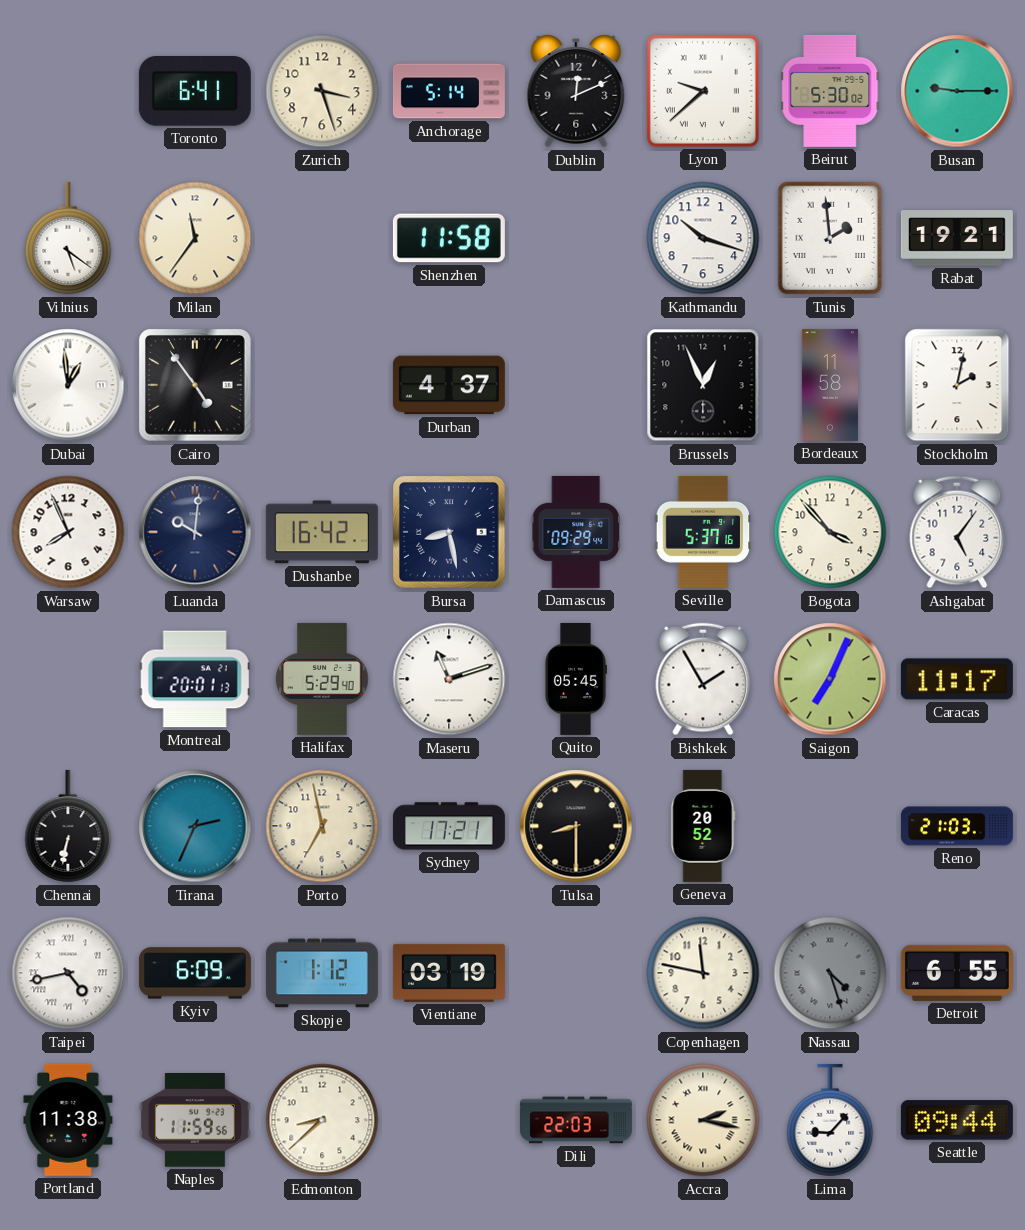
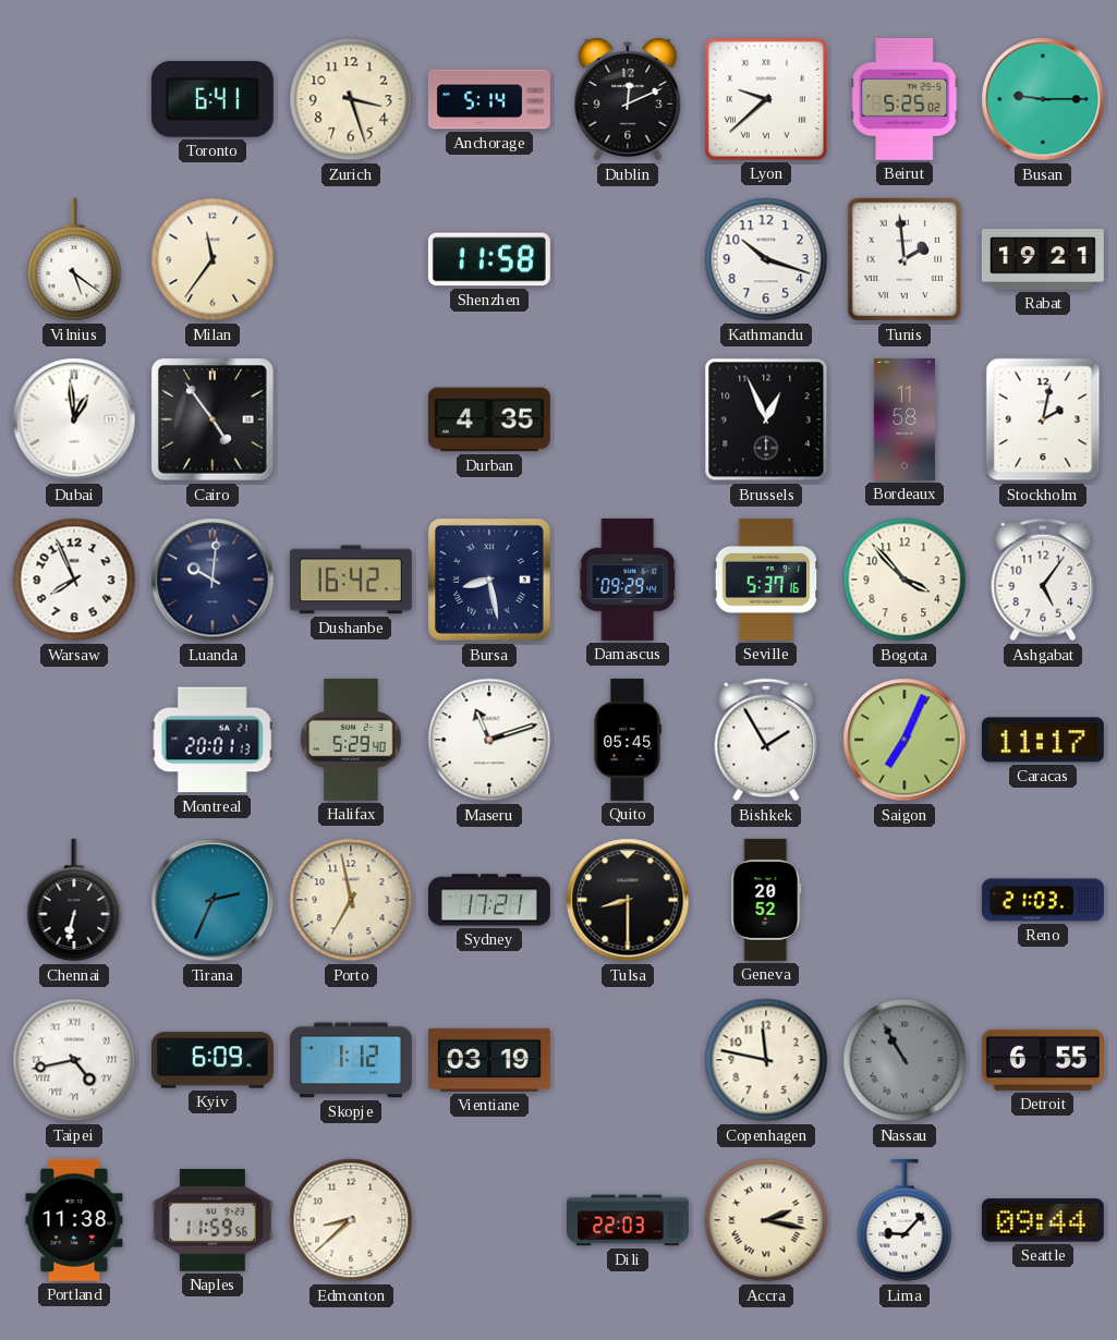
Beirut: 5:30 -> 5:25
Durban: 4:37 -> 4:35
Nassau: 4:27 -> 10:55
